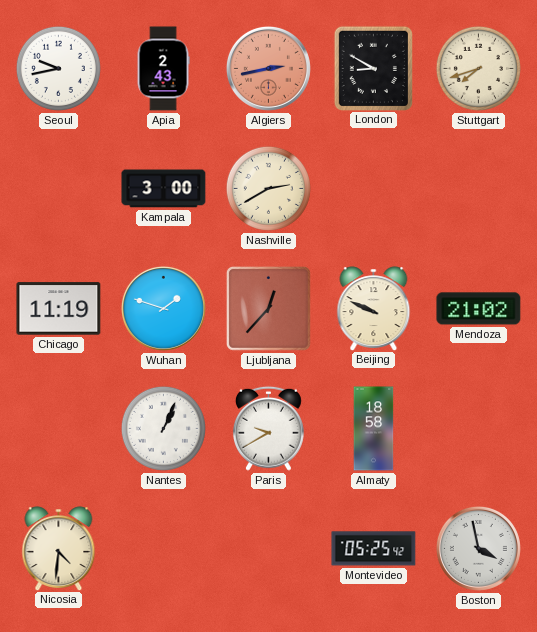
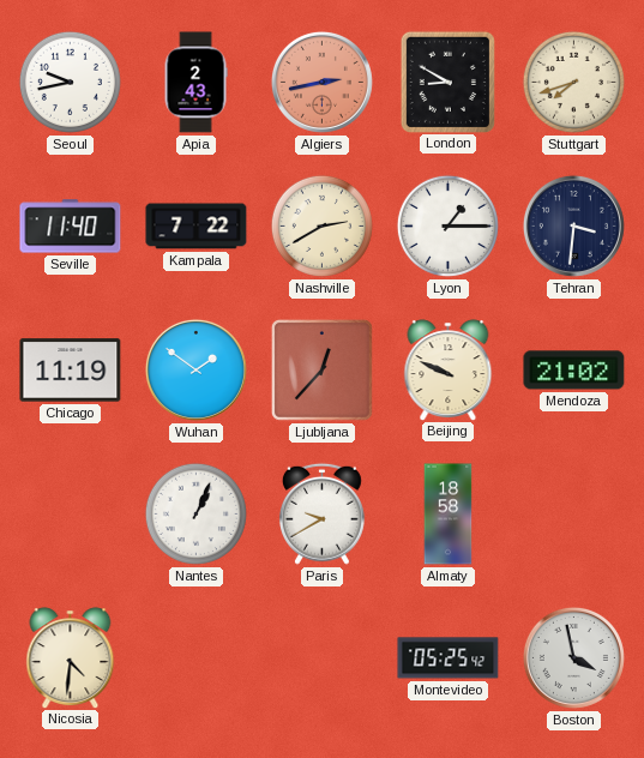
Seville: none -> 11:40
Kampala: 3:00 -> 7:22
Lyon: none -> 1:15
Tehran: none -> 3:31
Wuhan: 1:48 -> 1:51
